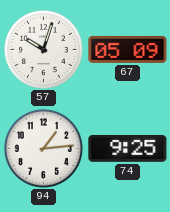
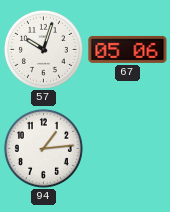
67: 05:09 -> 05:06
74: 9:25 -> none
